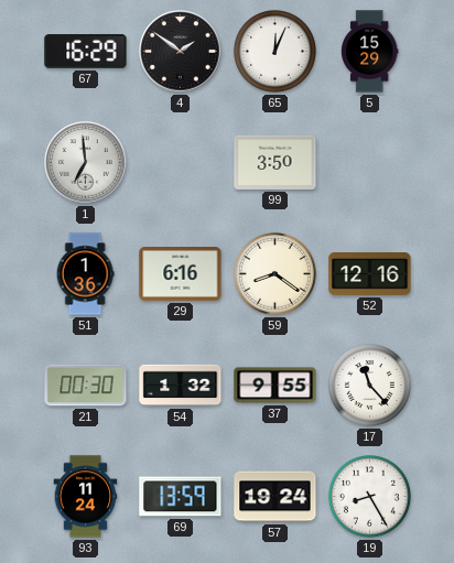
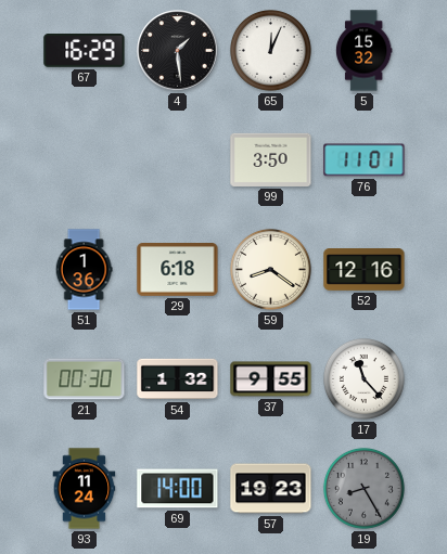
4: 1:51 -> 1:29
5: 15:29 -> 15:32
1: 6:59 -> none
76: none -> 11:01
29: 6:16 -> 6:18
69: 13:59 -> 14:00
57: 19:24 -> 19:23
19 dial: white -> grey
